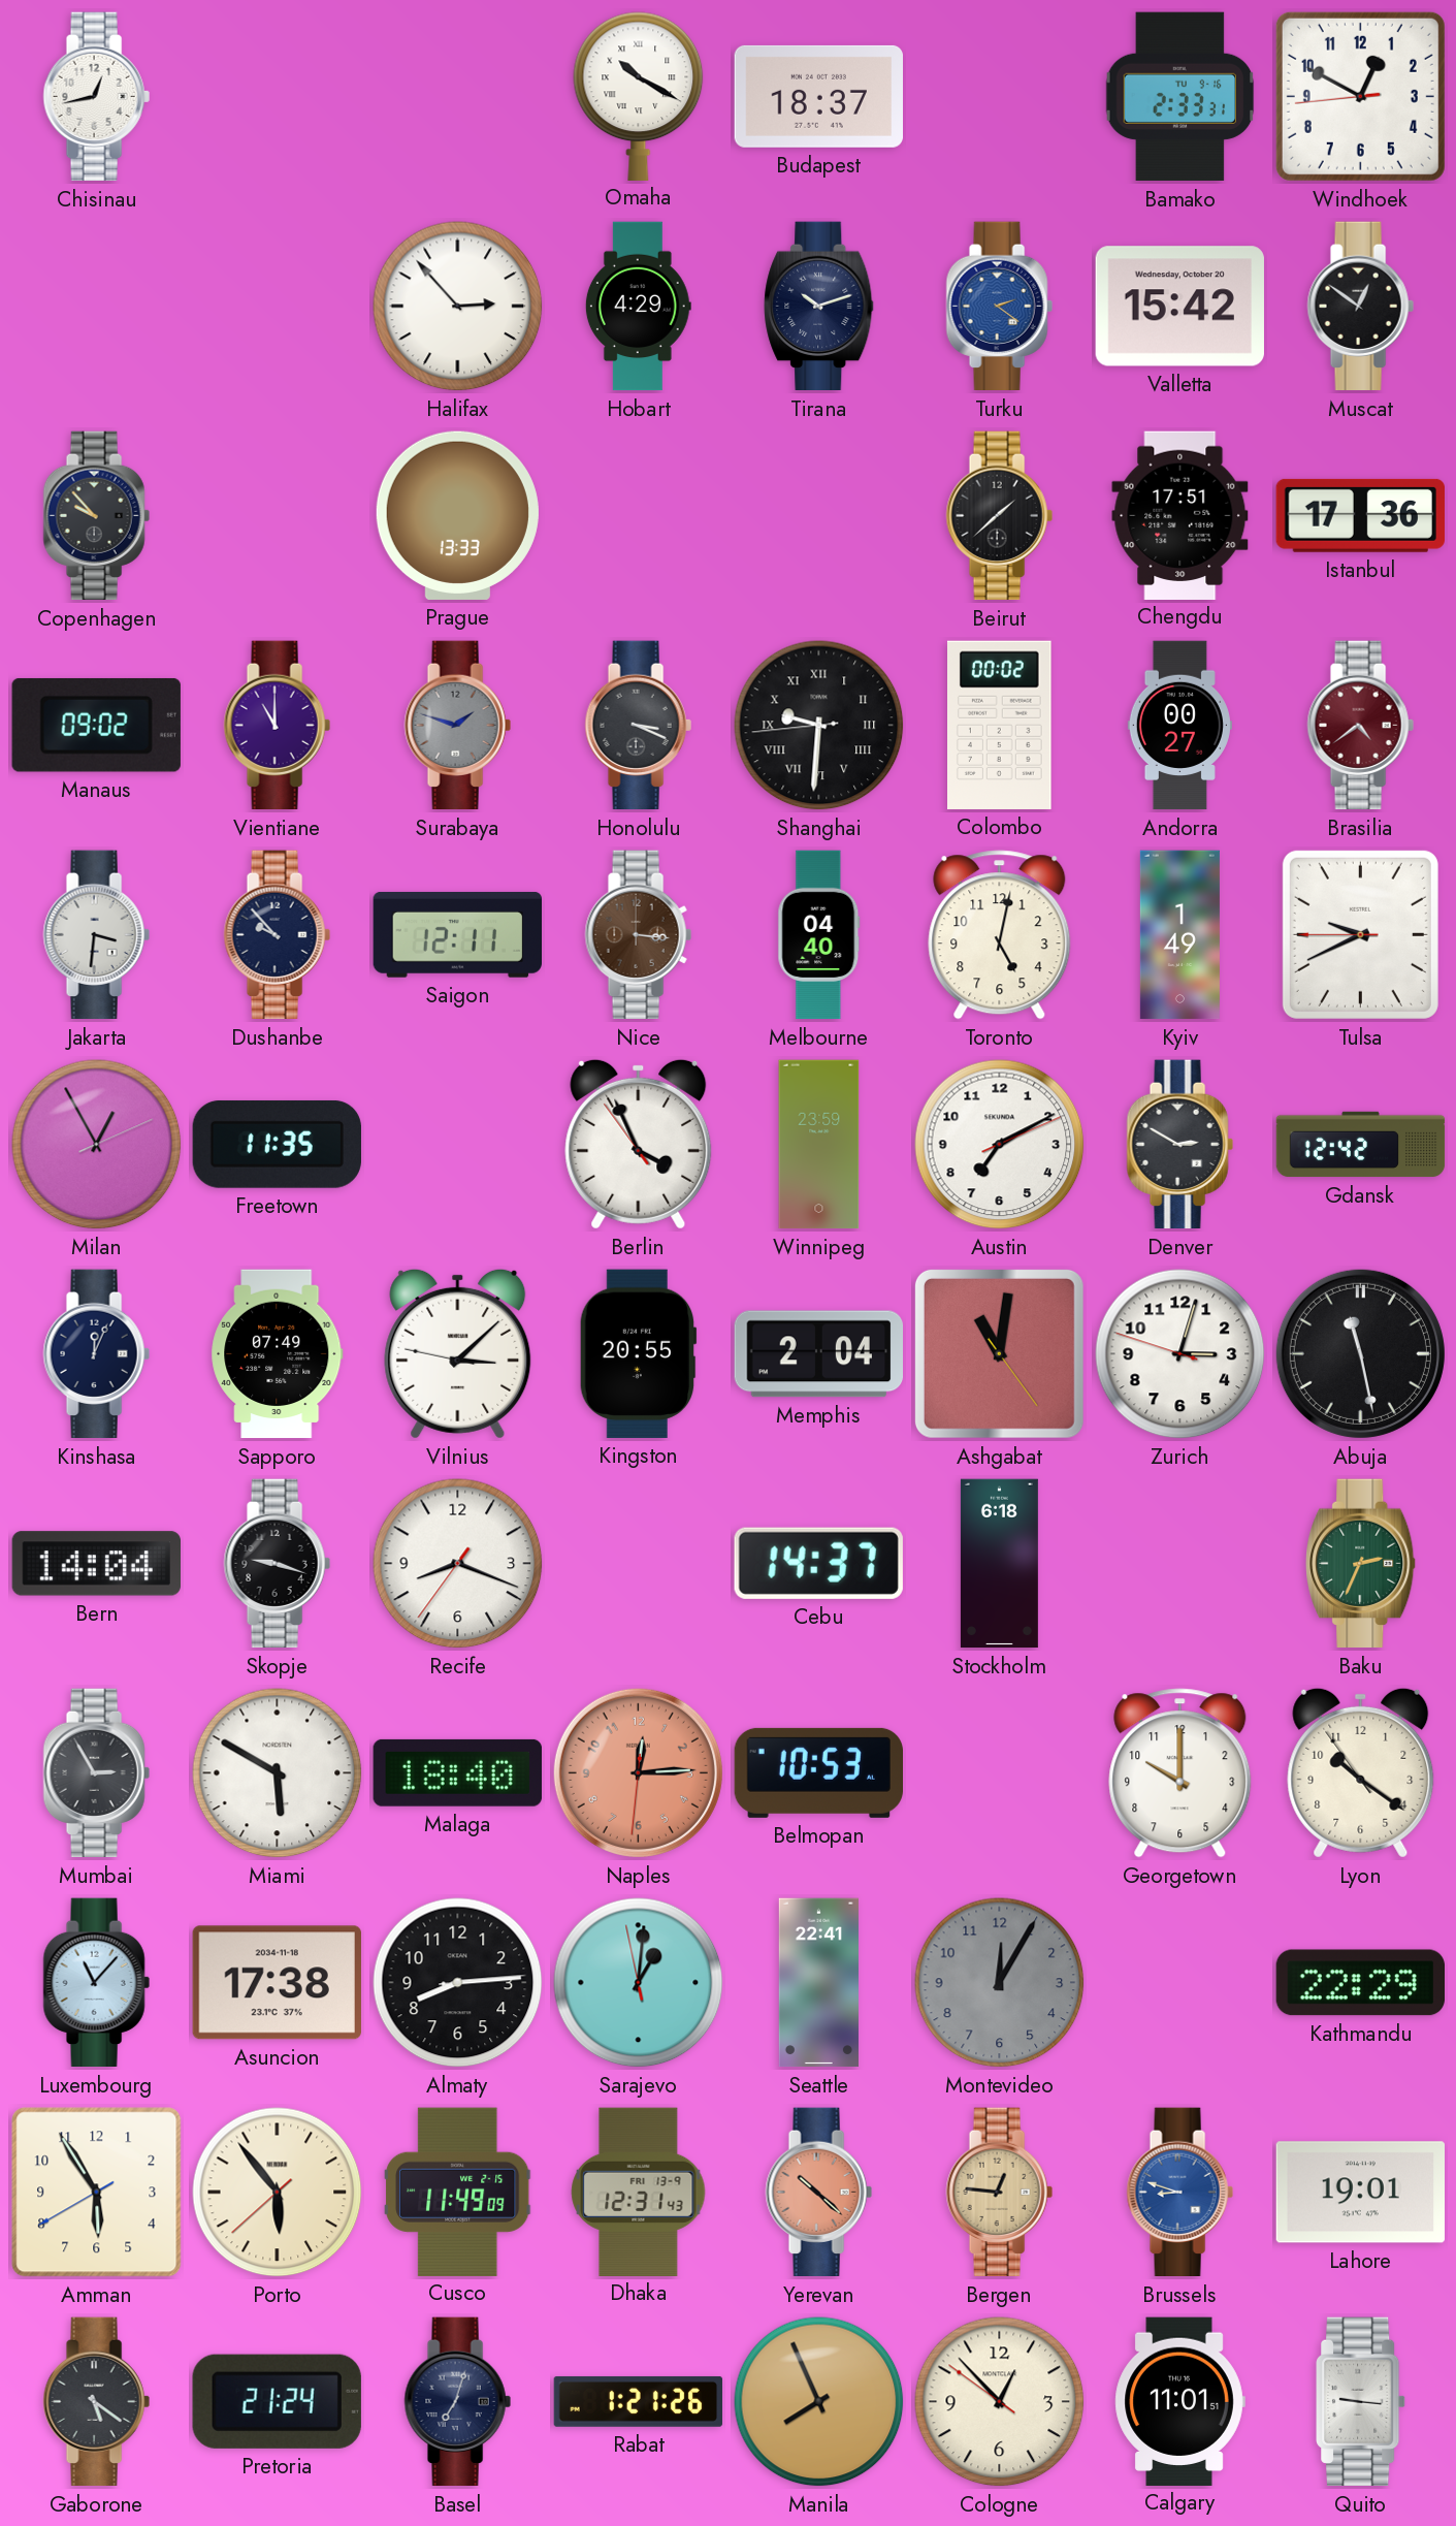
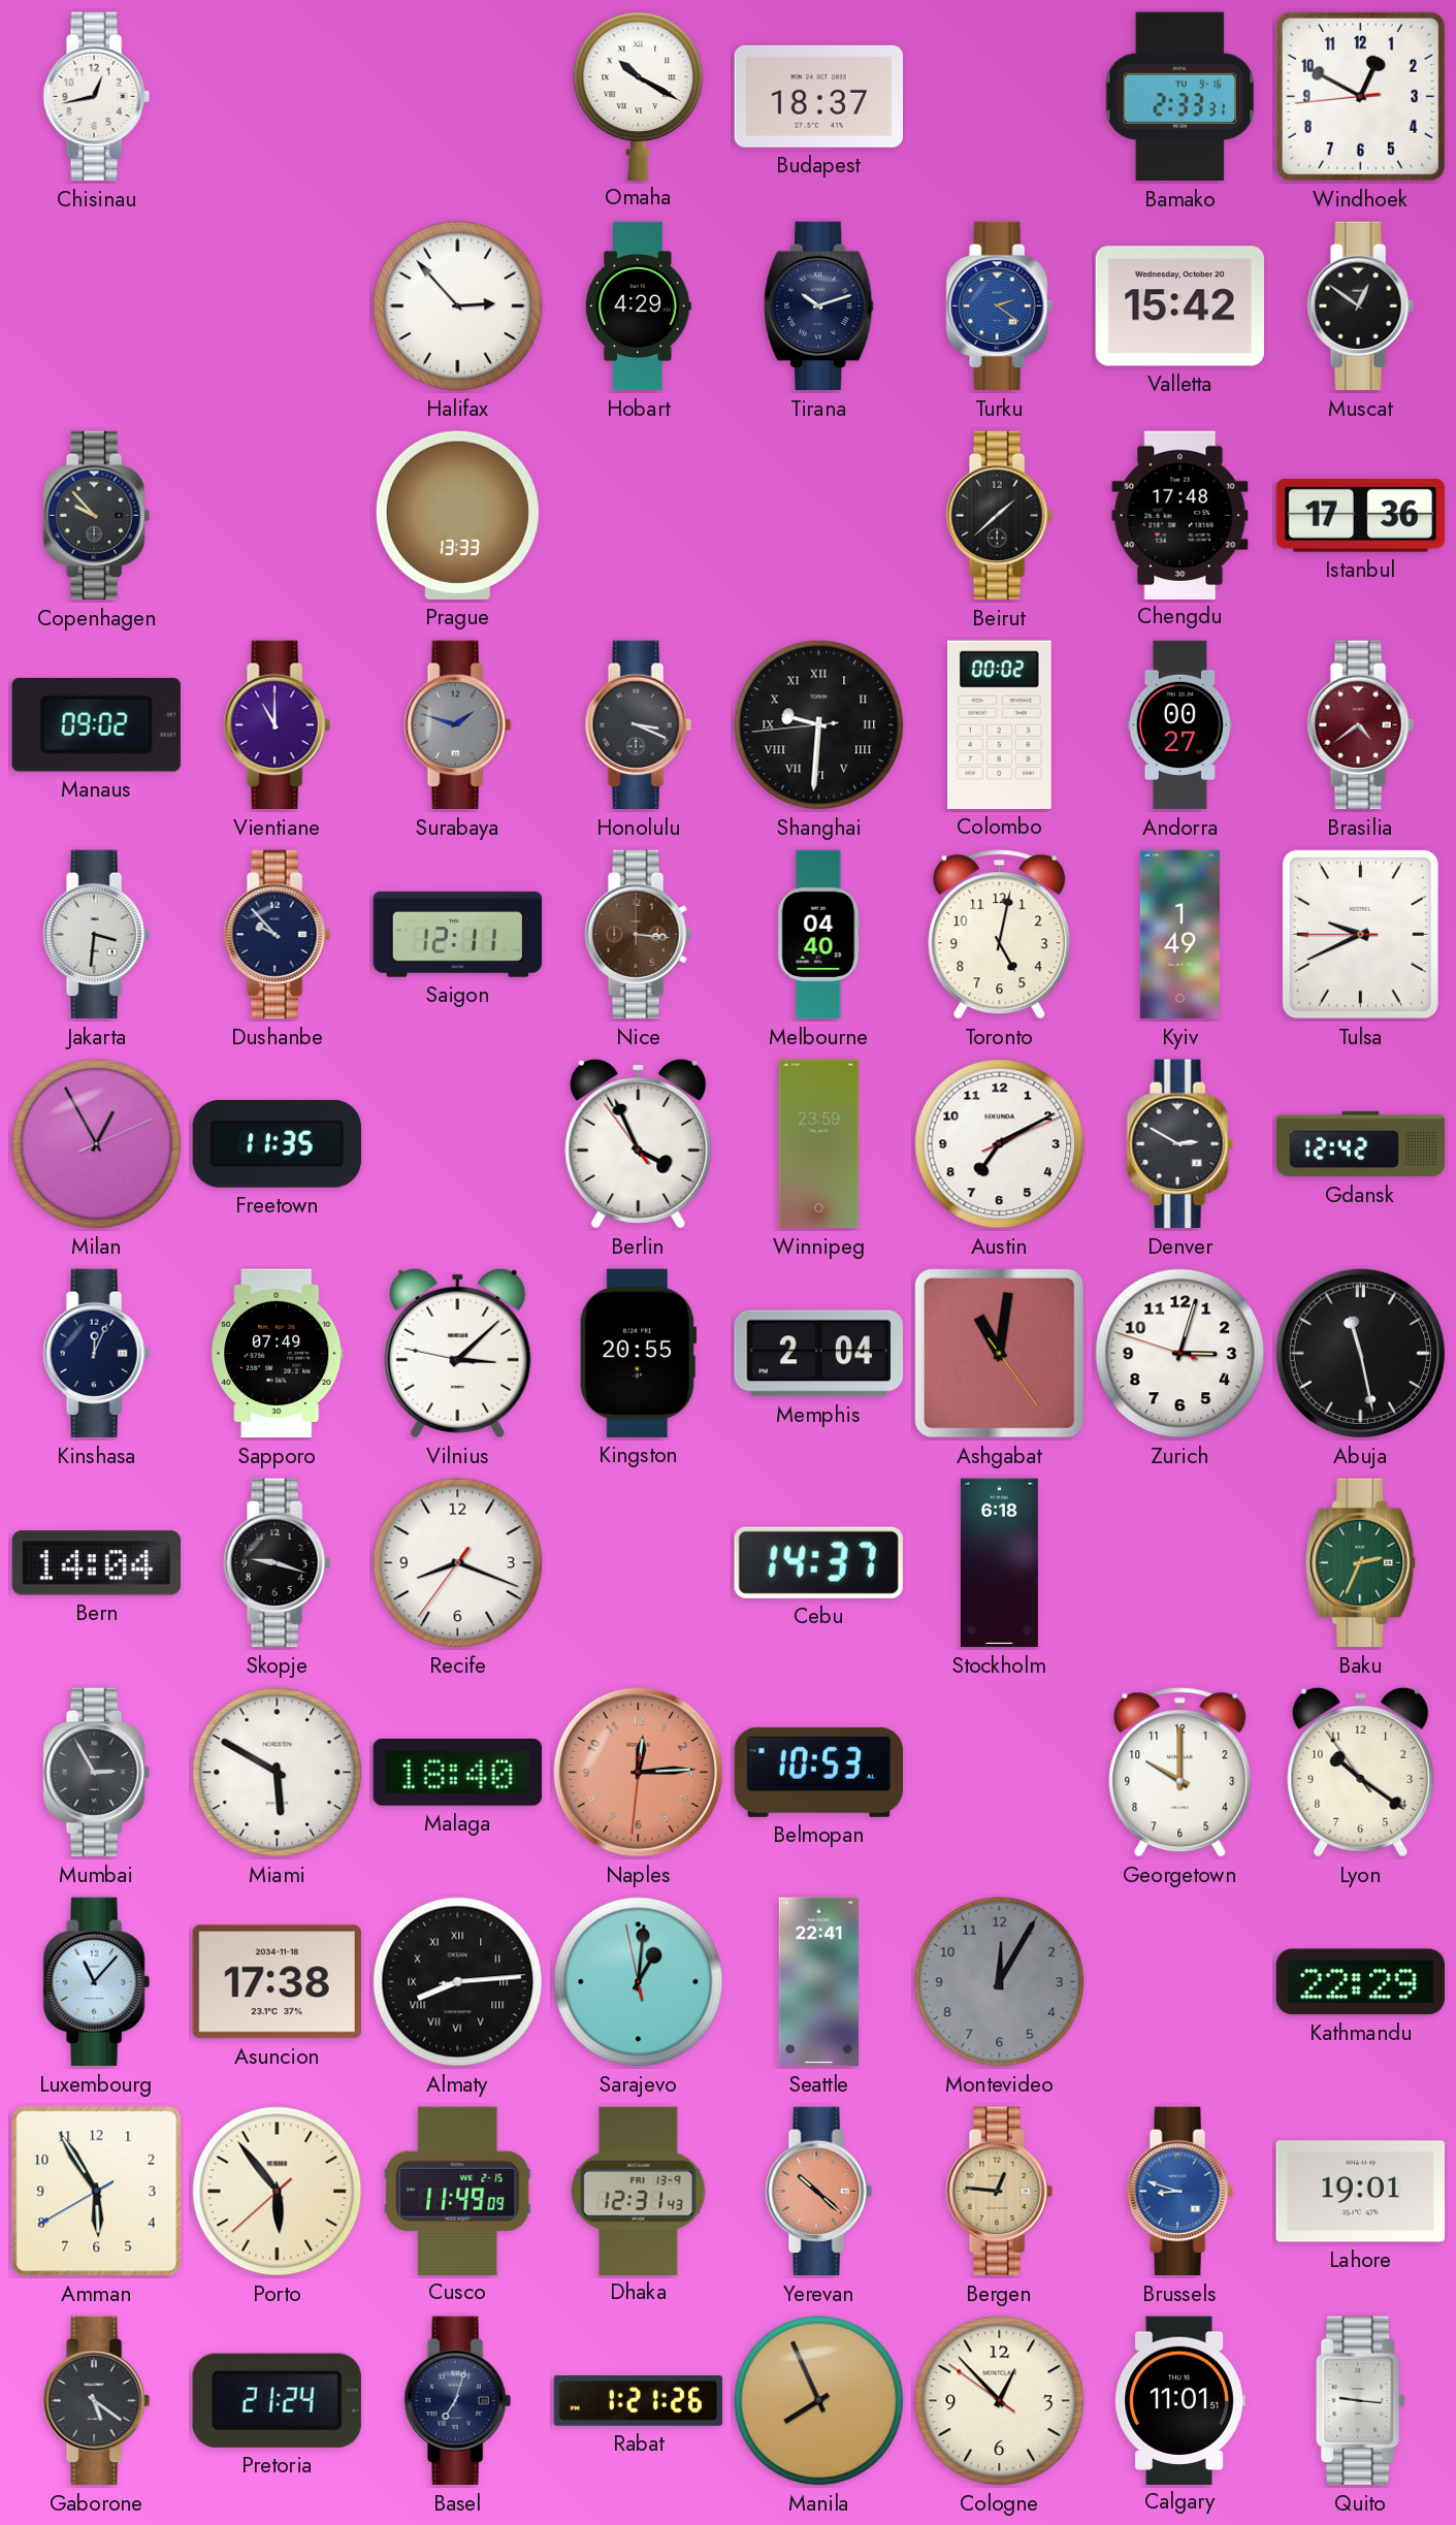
Chengdu: 17:51 -> 17:48
Almaty numerals: Arabic -> Roman
